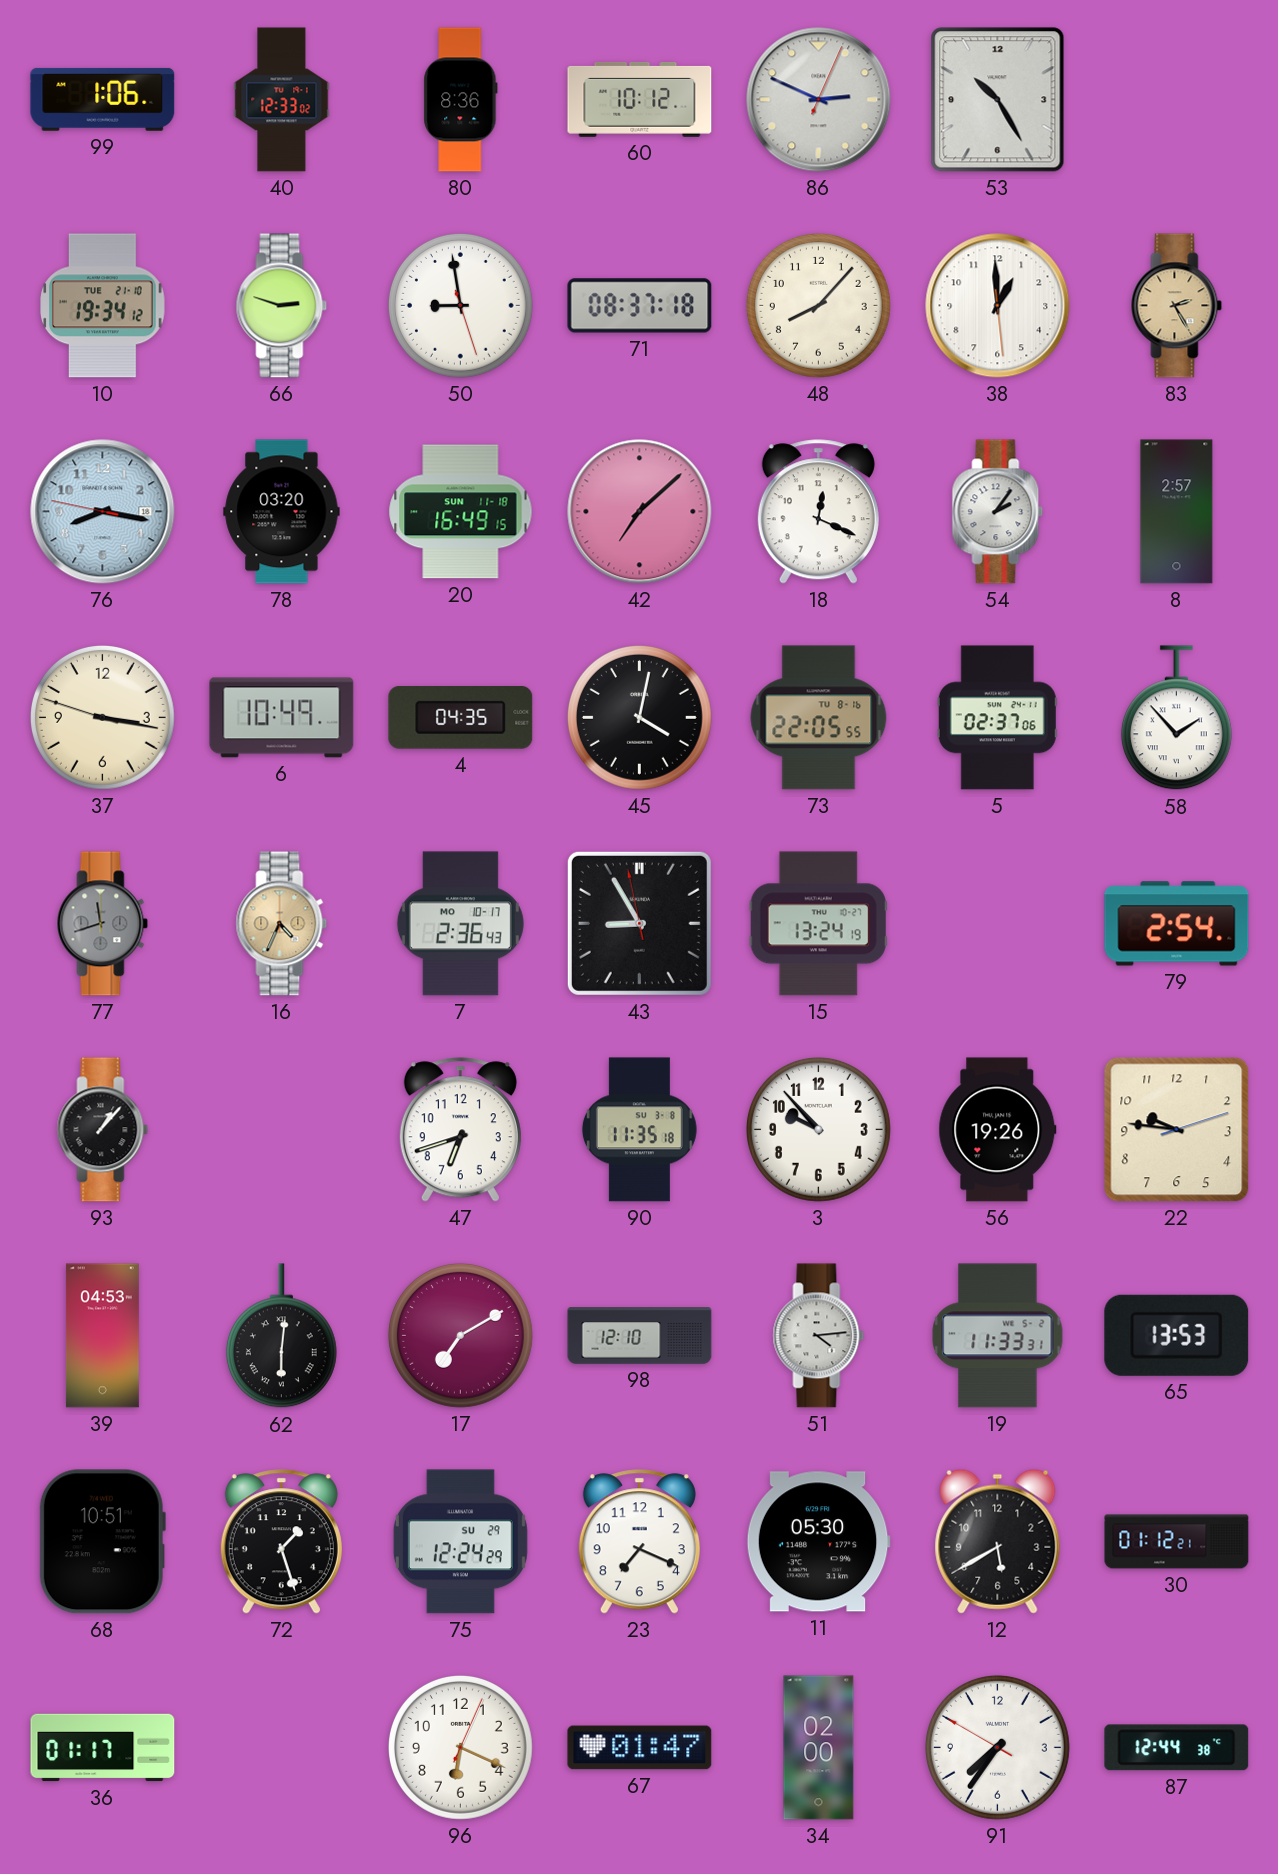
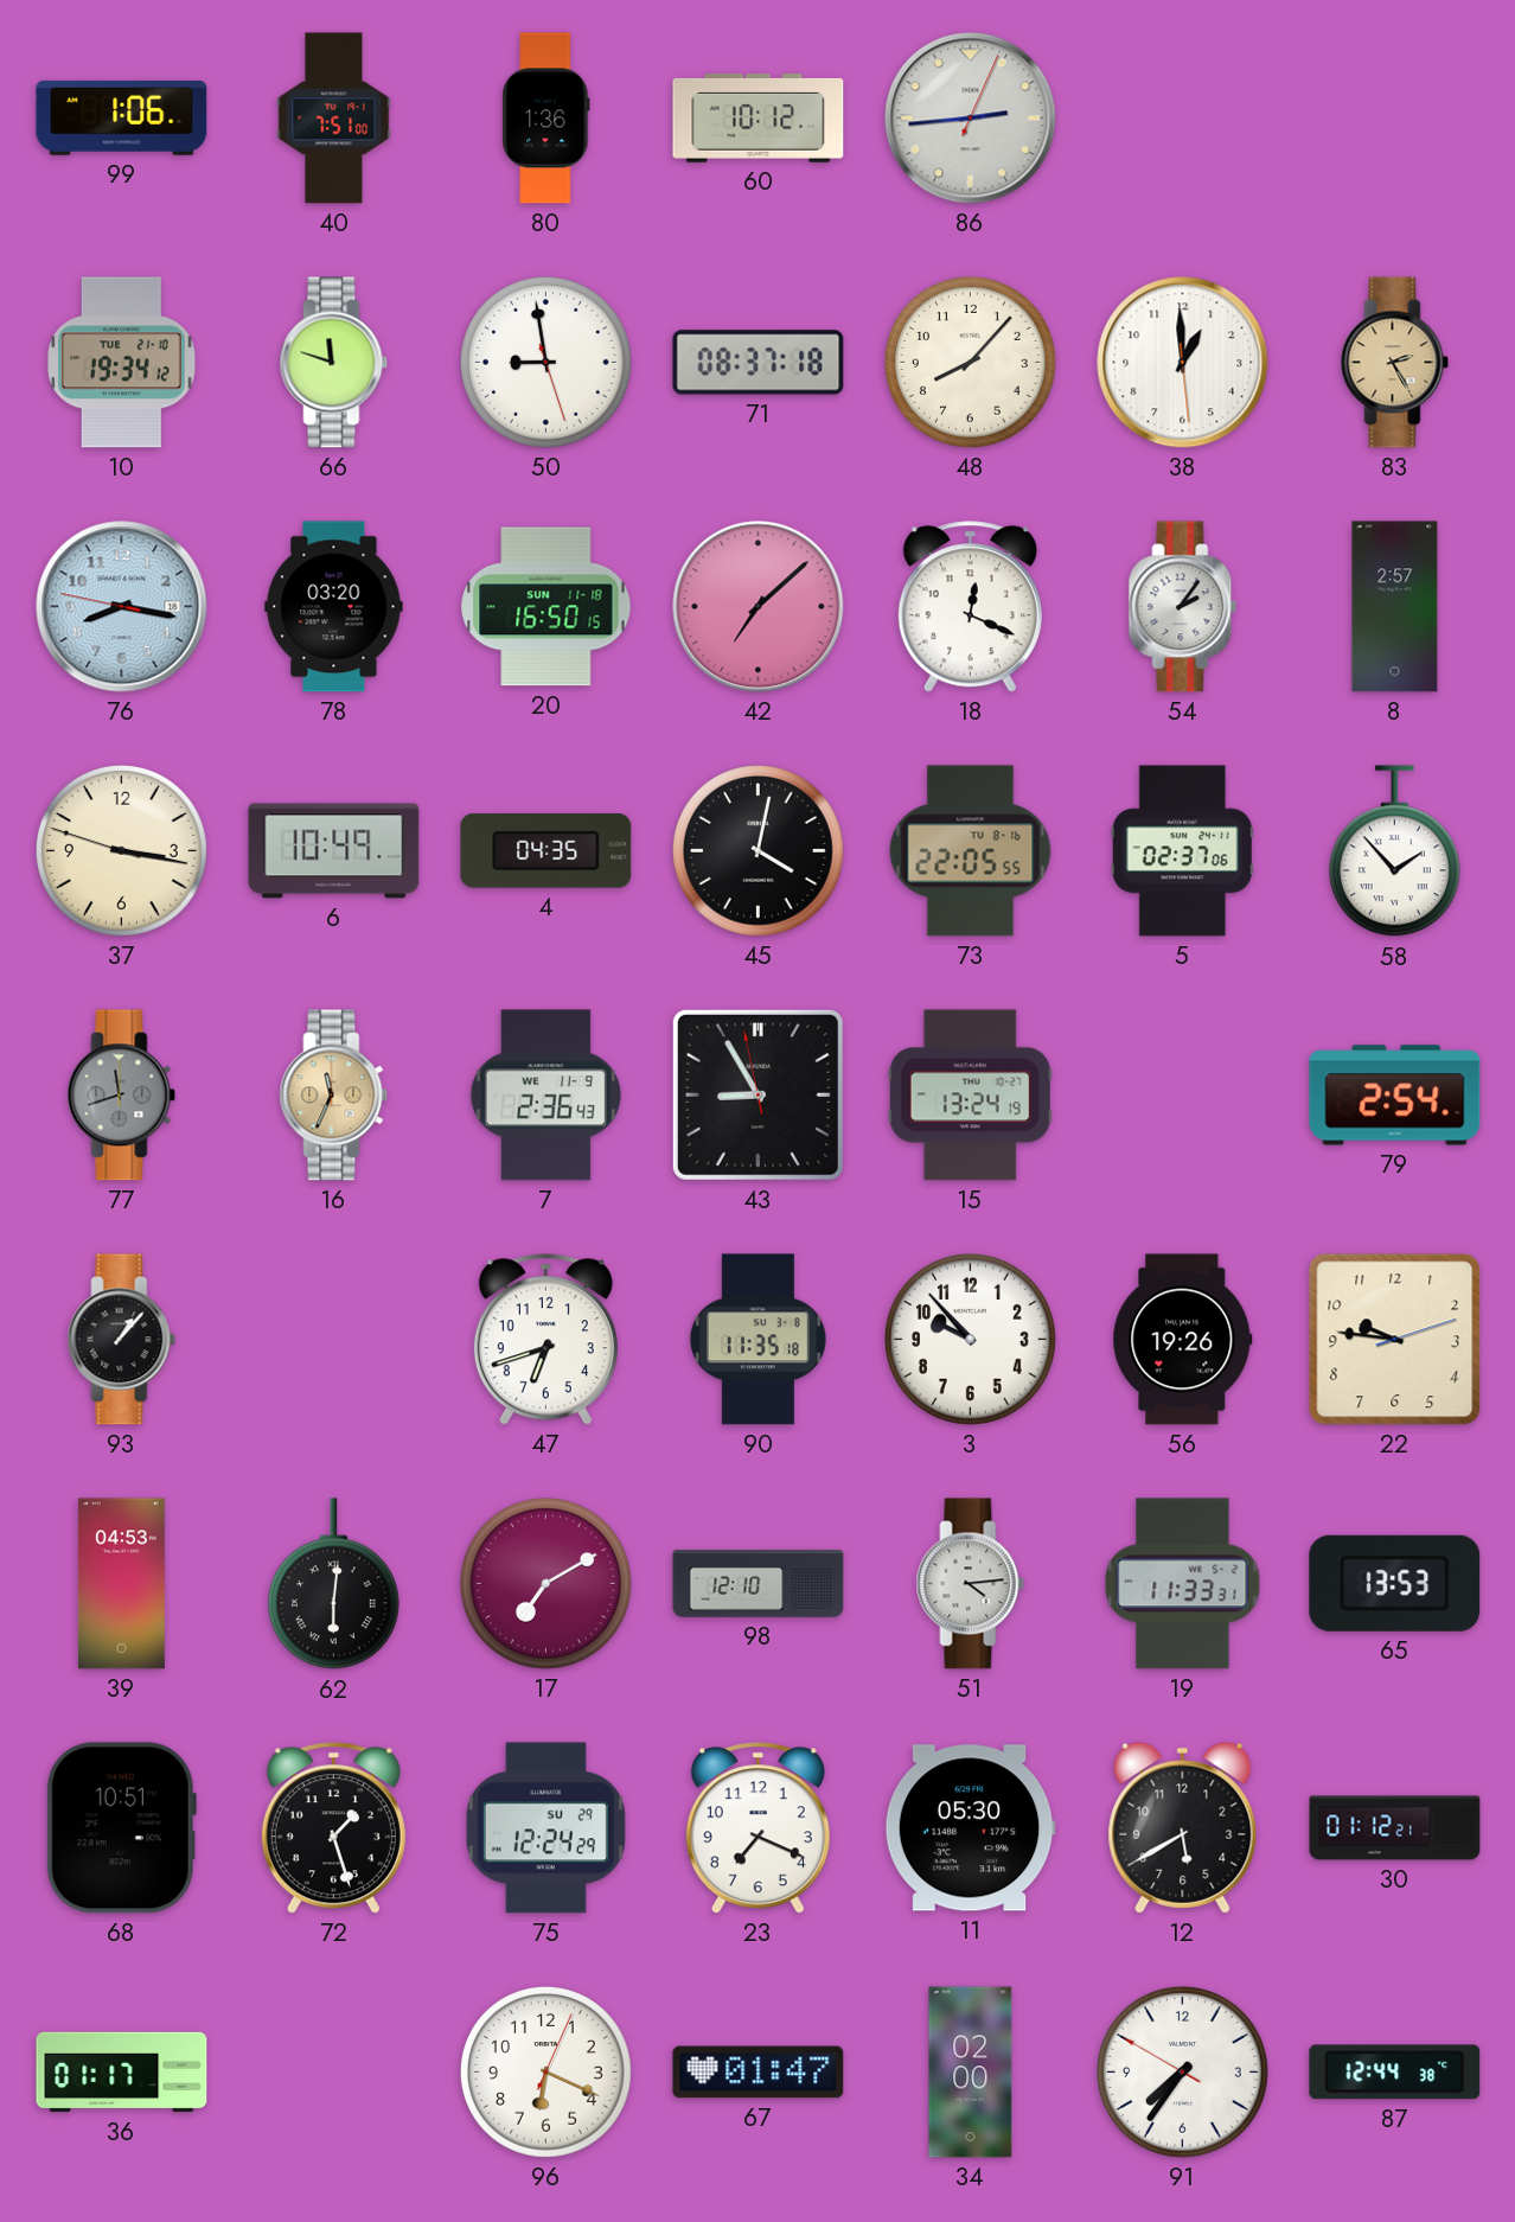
40: 12:33 -> 7:51
80: 8:36 -> 1:36
86: 2:49 -> 2:44
53: 10:25 -> none
66: 2:48 -> 11:48
20: 16:49 -> 16:50
16: 4:34 -> 11:34
7 date: MO 10-17 -> WE 11-9
